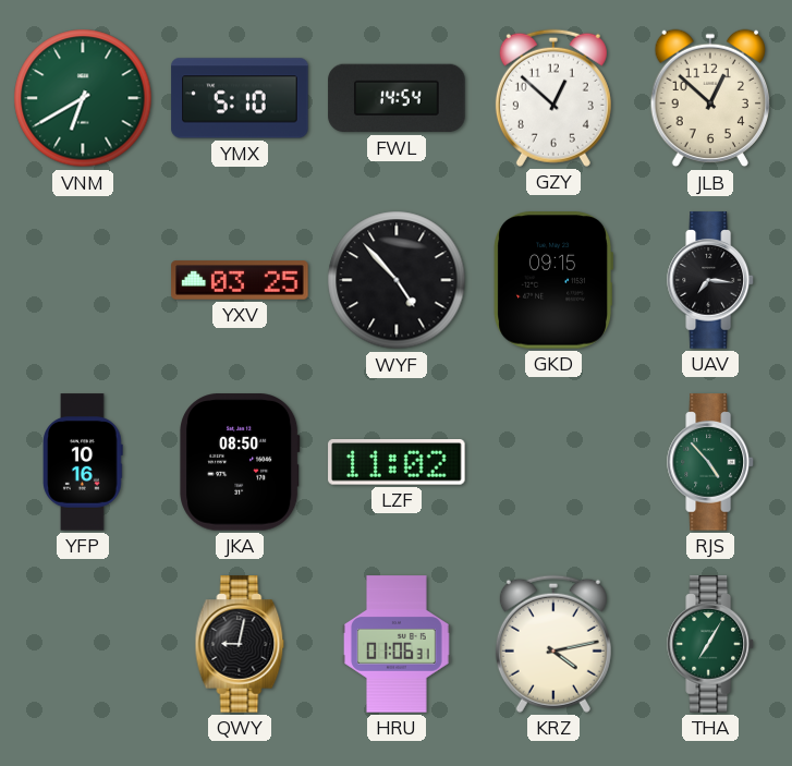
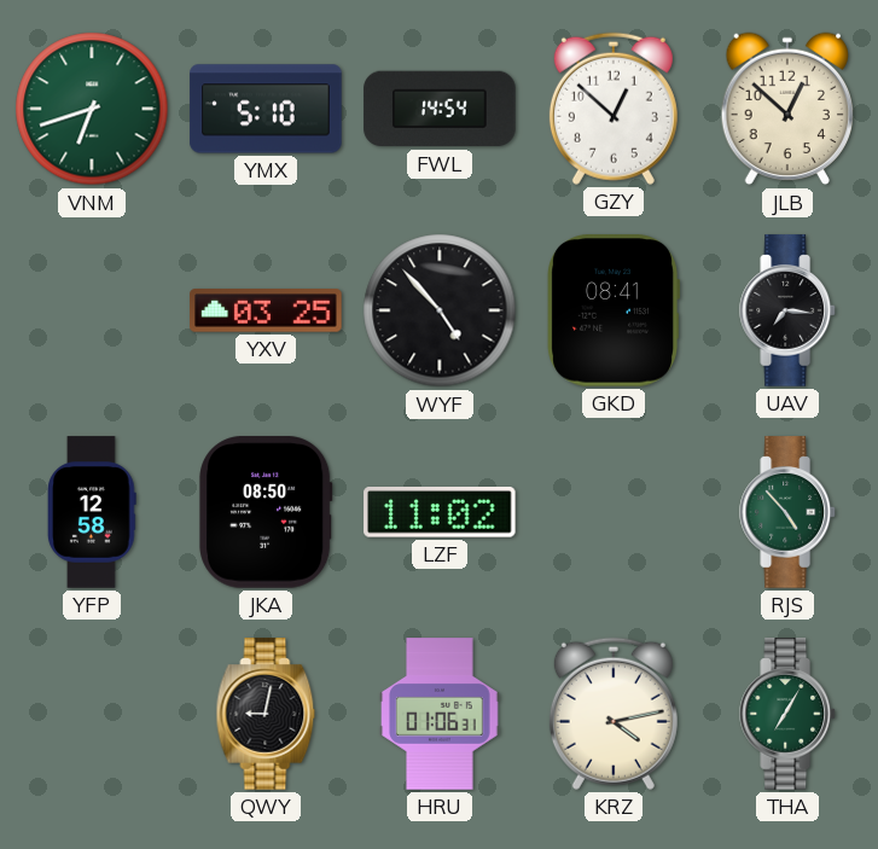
VNM: 6:40 -> 6:42
GKD: 09:15 -> 08:41
YFP: 10:16 -> 12:58
